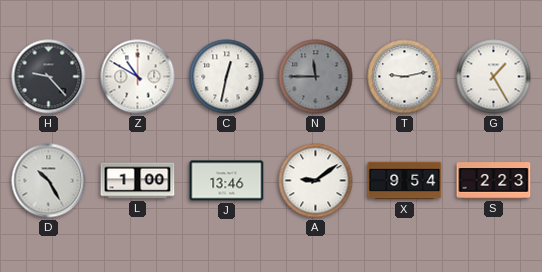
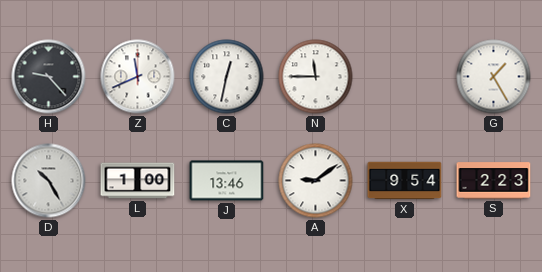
Z: 10:50 -> 11:41
N dial: grey -> white
T: 9:13 -> none
